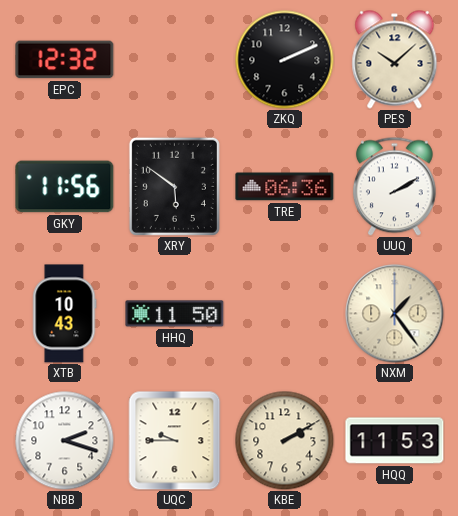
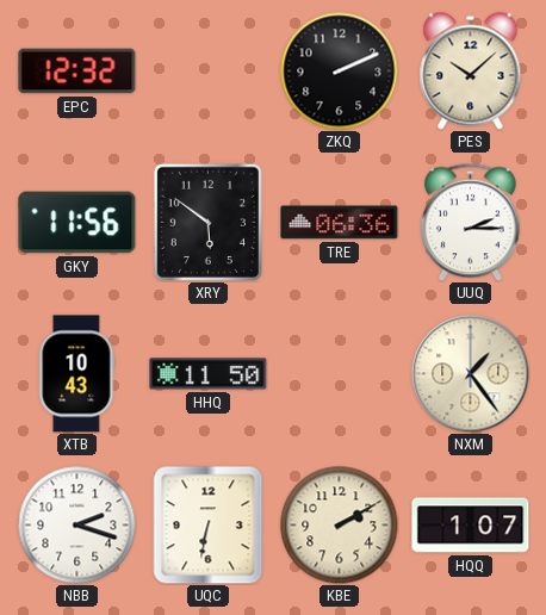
UUQ: 2:10 -> 2:15
UQC: 9:45 -> 6:32
HQQ: 11:53 -> 1:07
